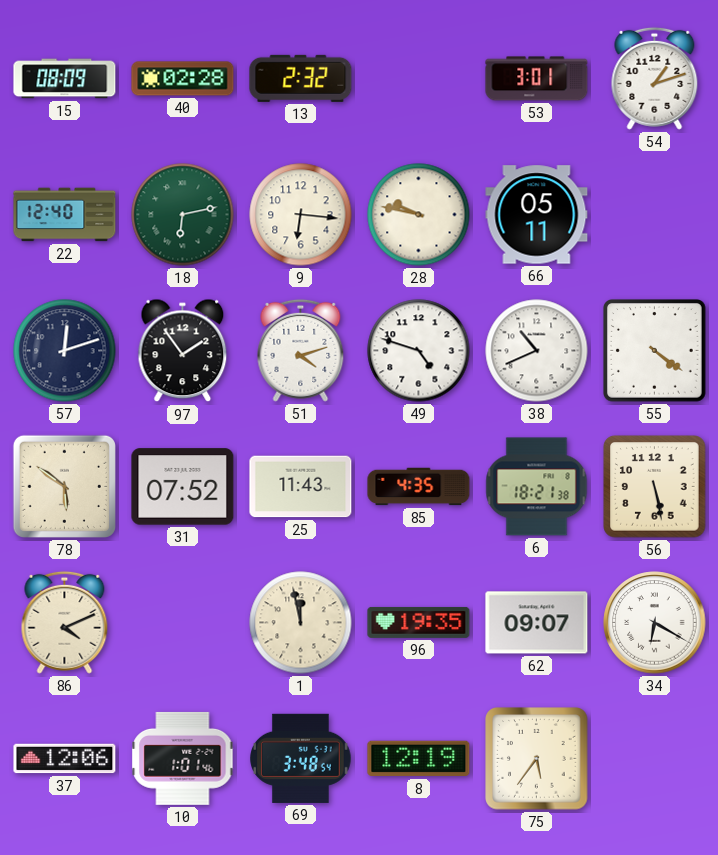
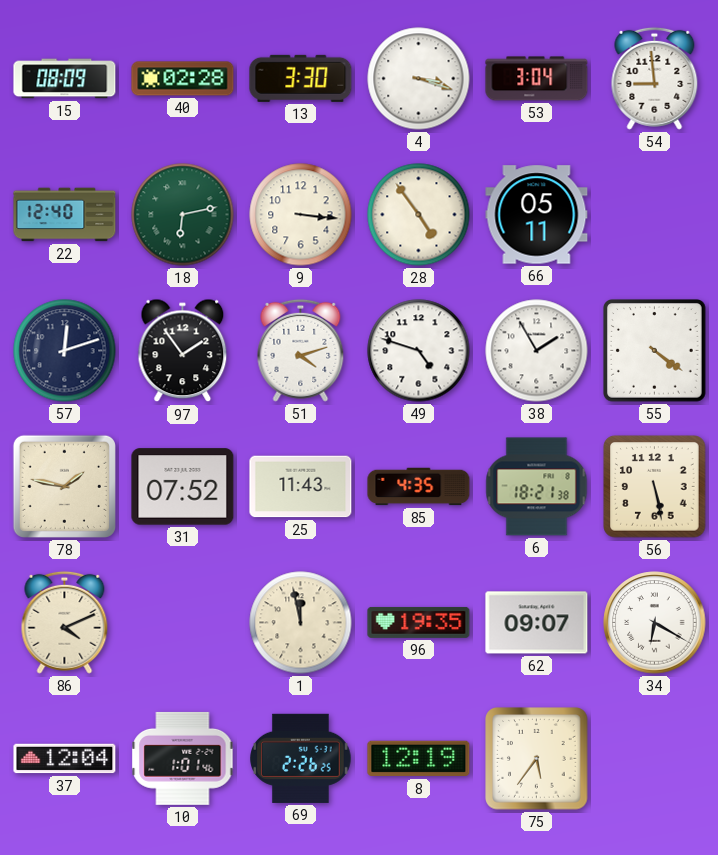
13: 2:32 -> 3:30
4: none -> 3:18
53: 3:01 -> 3:04
54: 1:12 -> 8:59
9: 6:16 -> 3:16
28: 9:47 -> 4:54
38: 10:41 -> 1:55
78: 5:51 -> 1:47
37: 12:06 -> 12:04
69: 3:48 -> 2:26
